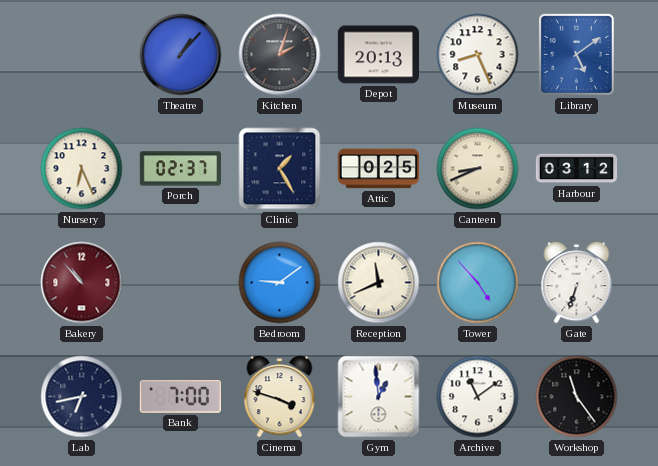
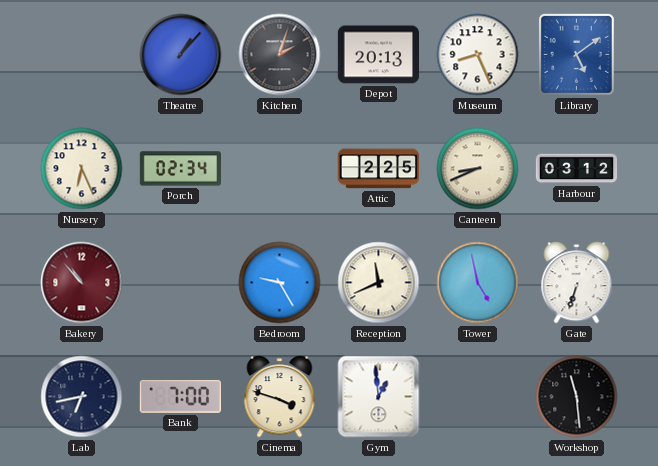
Porch: 02:37 -> 02:34
Clinic: 1:25 -> none
Attic: 0:25 -> 2:25
Bedroom: 9:09 -> 9:25
Tower: 4:53 -> 4:58
Archive: 11:09 -> none
Workshop: 11:24 -> 11:29
